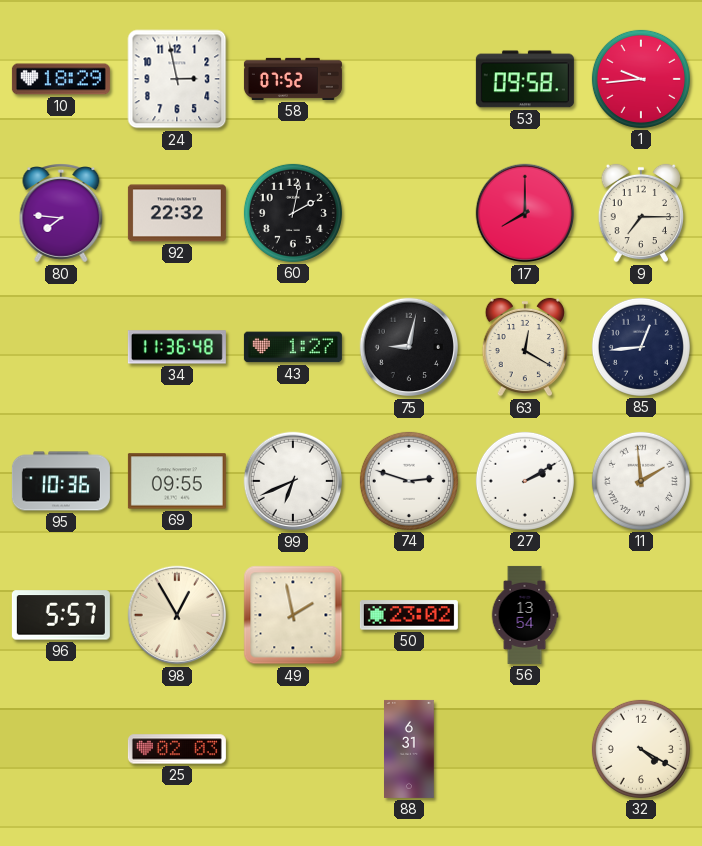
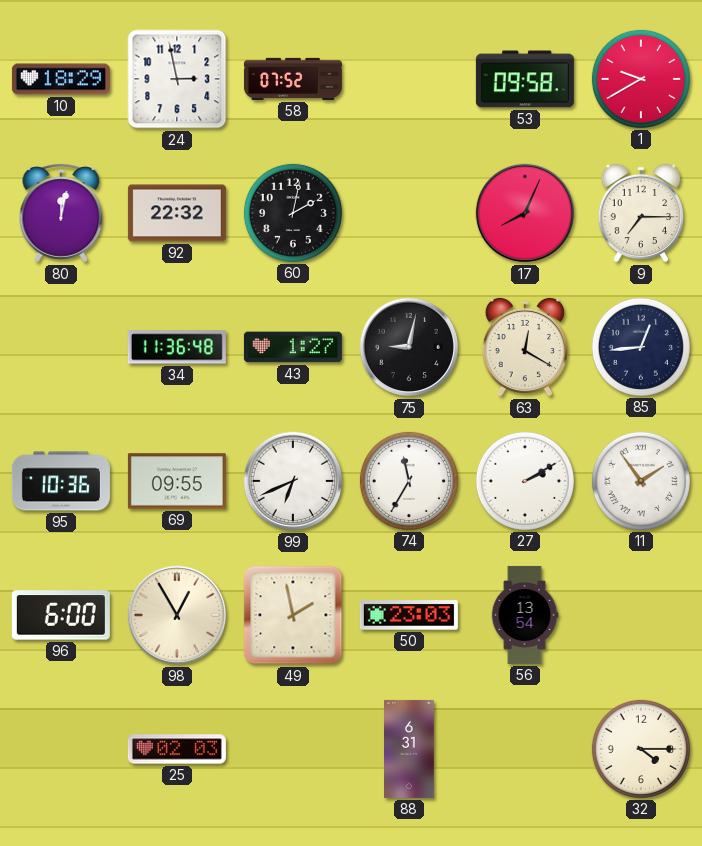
1: 9:44 -> 9:40
80: 7:46 -> 12:02
17: 8:00 -> 8:04
74: 2:48 -> 11:35
11: 1:59 -> 1:54
96: 5:57 -> 6:00
50: 23:02 -> 23:03
32: 4:20 -> 4:15
